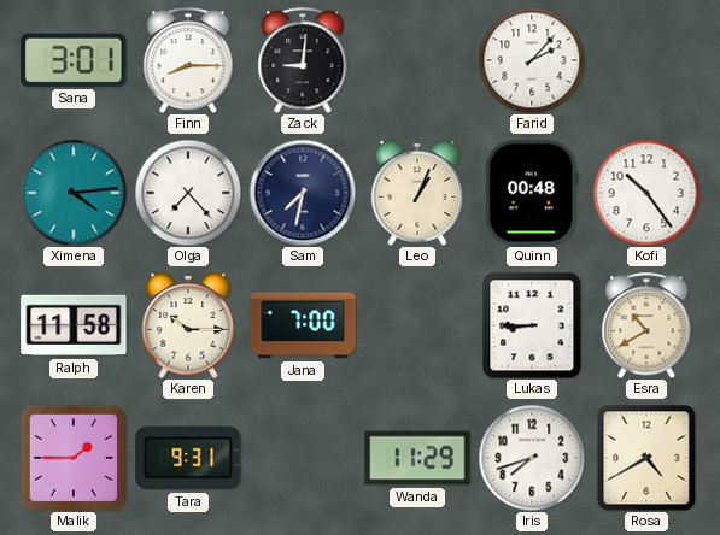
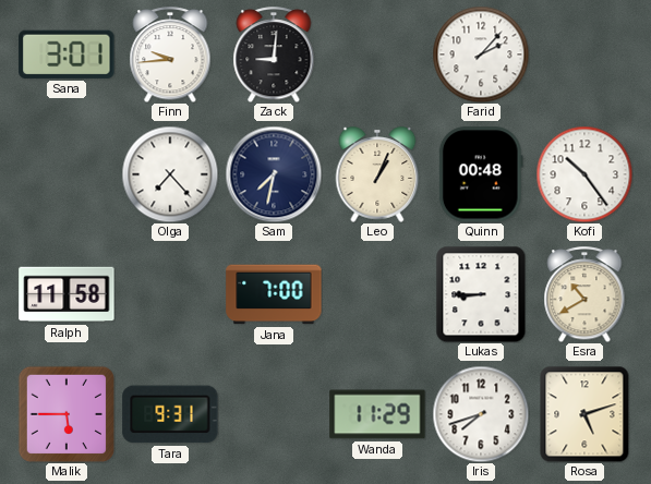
Finn: 8:15 -> 9:44
Ximena: 4:14 -> none
Karen: 10:15 -> none
Malik: 1:45 -> 5:45
Rosa: 4:40 -> 5:12
